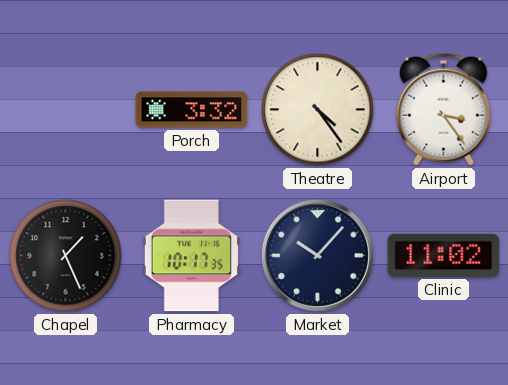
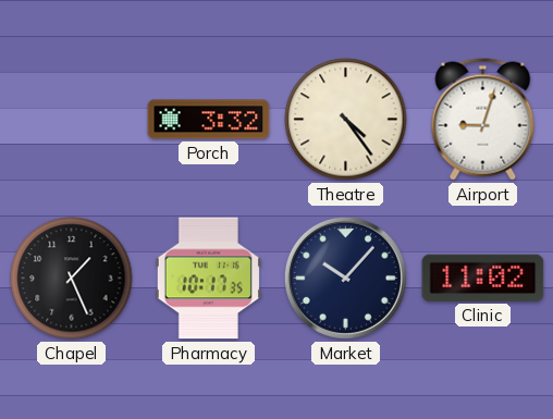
Airport: 3:24 -> 9:03
